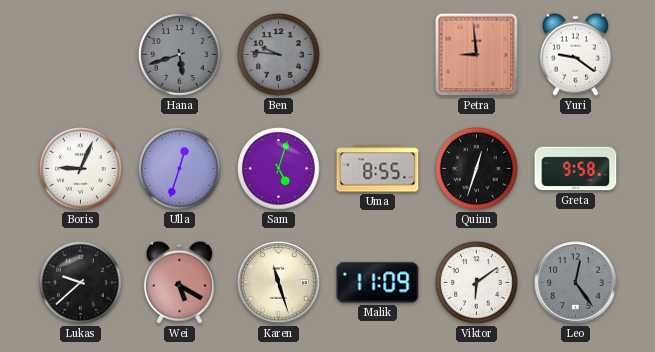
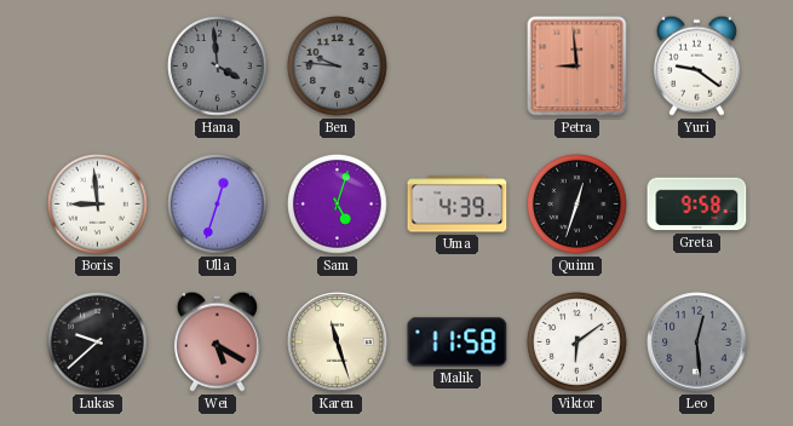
Hana: 5:42 -> 3:59
Boris: 9:04 -> 8:59
Uma: 8:55 -> 4:39
Malik: 11:09 -> 11:58
Leo: 12:24 -> 12:29
